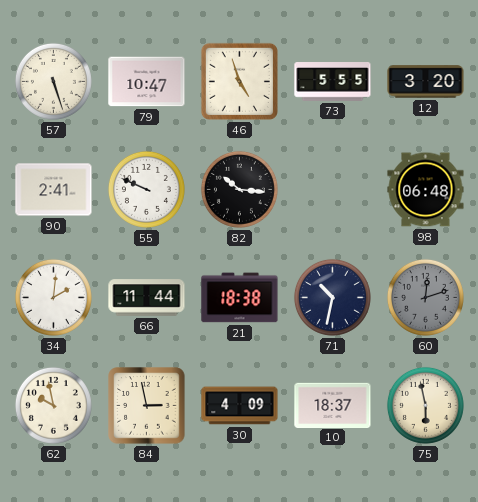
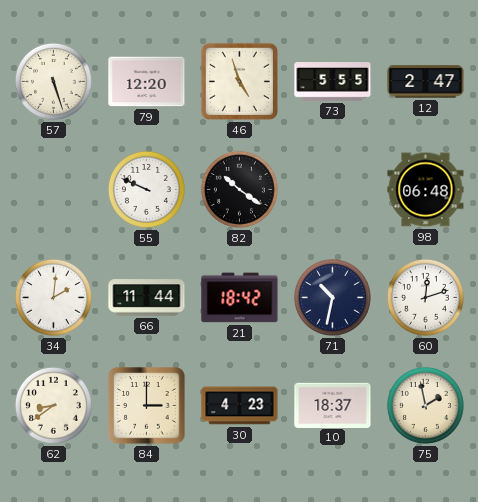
79: 10:47 -> 12:20
12: 3:20 -> 2:47
90: 2:41 -> none
82: 10:16 -> 10:21
21: 18:38 -> 18:42
60 dial: grey -> white
62: 9:58 -> 8:39
84: 2:58 -> 3:00
30: 4:09 -> 4:23
75: 5:58 -> 1:58
